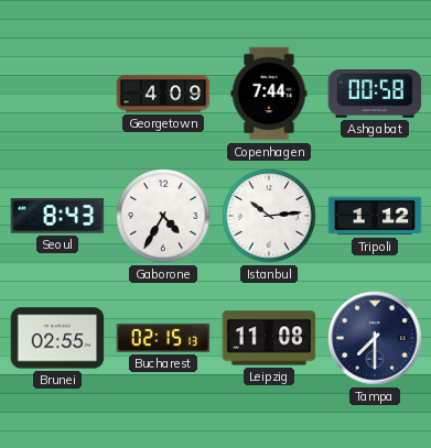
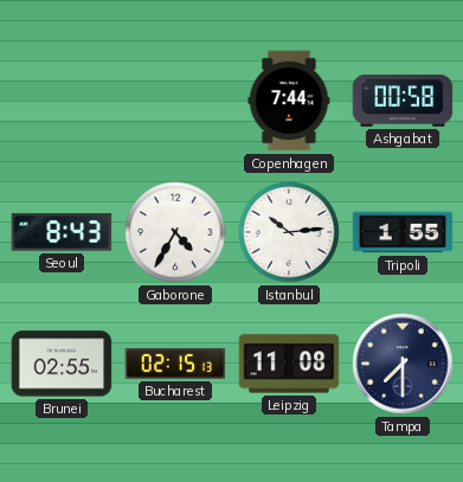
Georgetown: 4:09 -> none
Tripoli: 1:12 -> 1:55
